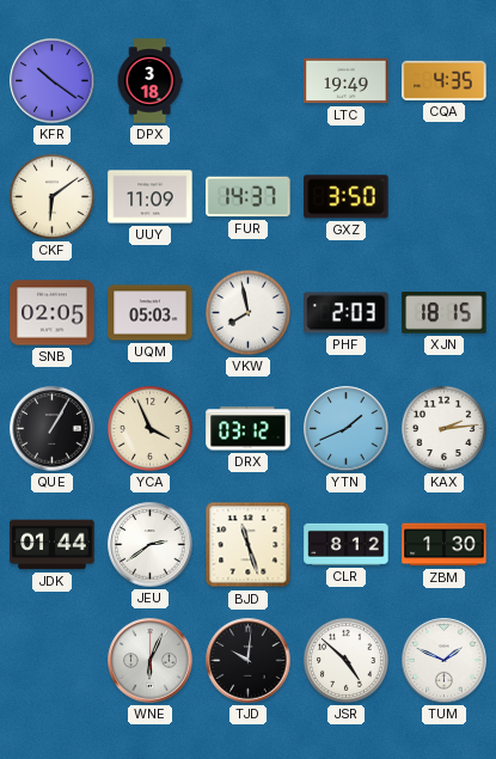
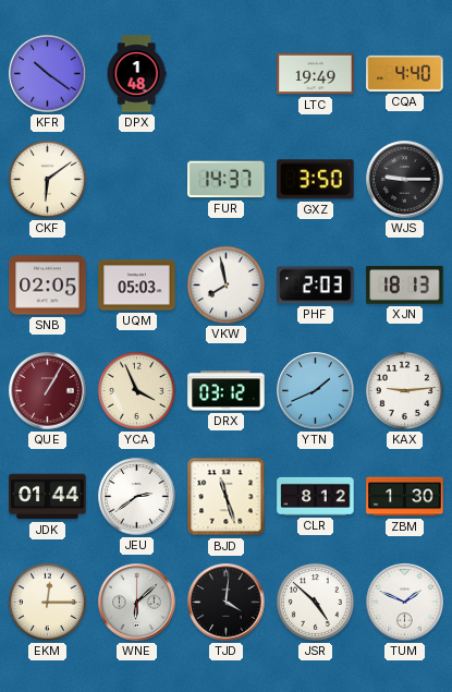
DPX: 3:18 -> 1:48
CQA: 4:35 -> 4:40
UUY: 11:09 -> none
WJS: none -> 9:15
XJN: 18:15 -> 18:13
QUE dial: black -> burgundy
KAX: 2:14 -> 9:14
EKM: none -> 12:15
WNE: 6:04 -> 6:08
TJD: 10:01 -> 4:01
